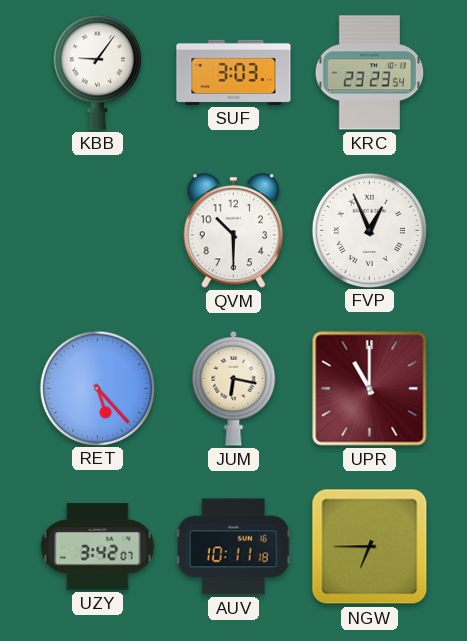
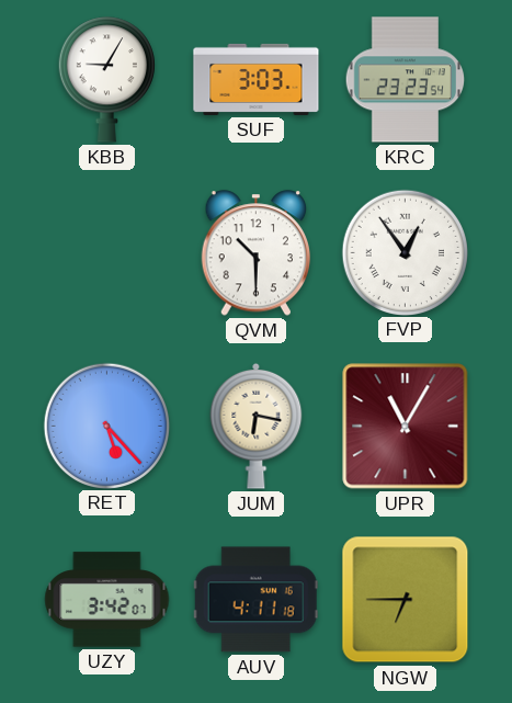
KBB: 9:06 -> 9:05
FVP: 12:56 -> 12:54
UPR: 11:00 -> 11:05
AUV: 10:11 -> 4:11
